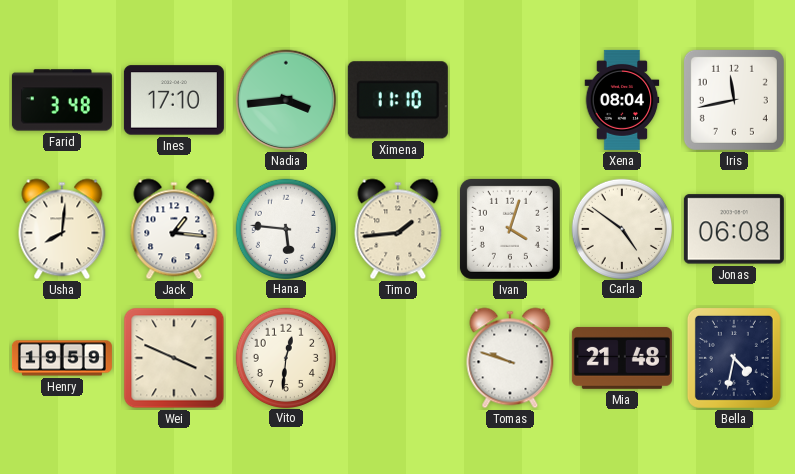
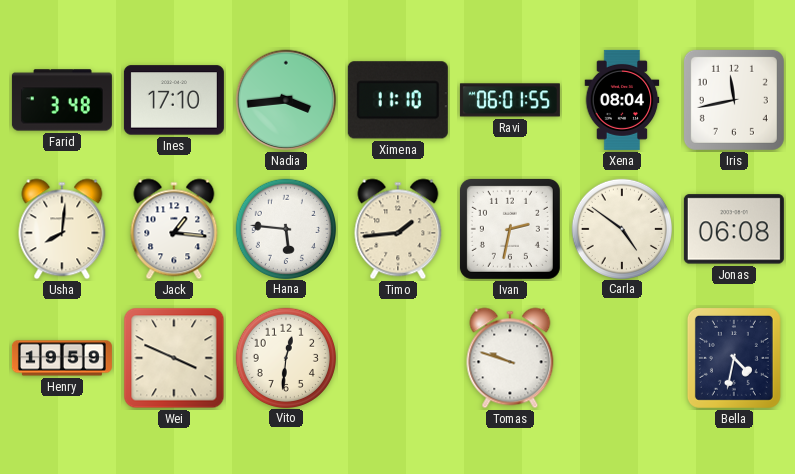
Ravi: none -> 06:01
Ivan: 4:03 -> 2:32
Mia: 21:48 -> none
